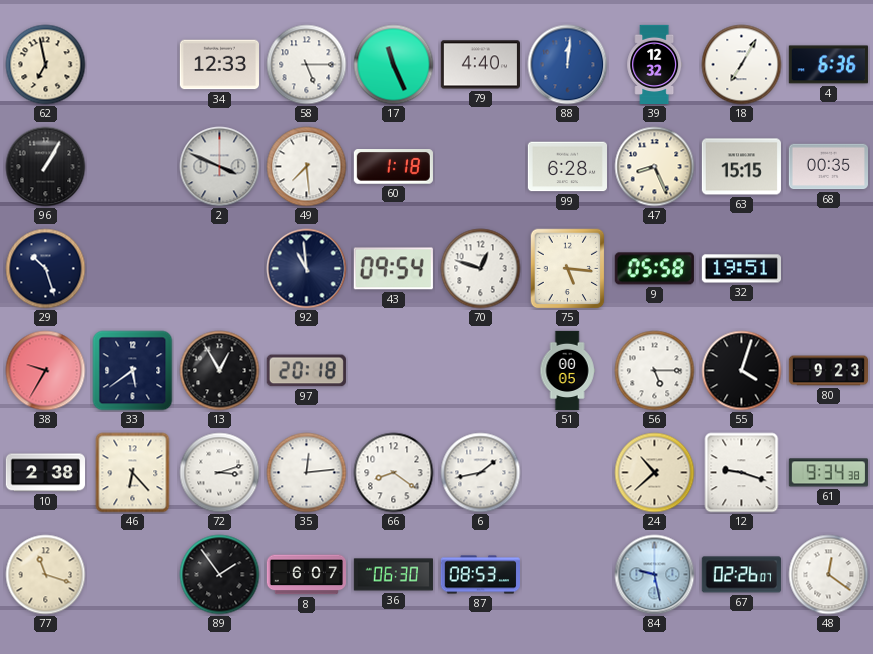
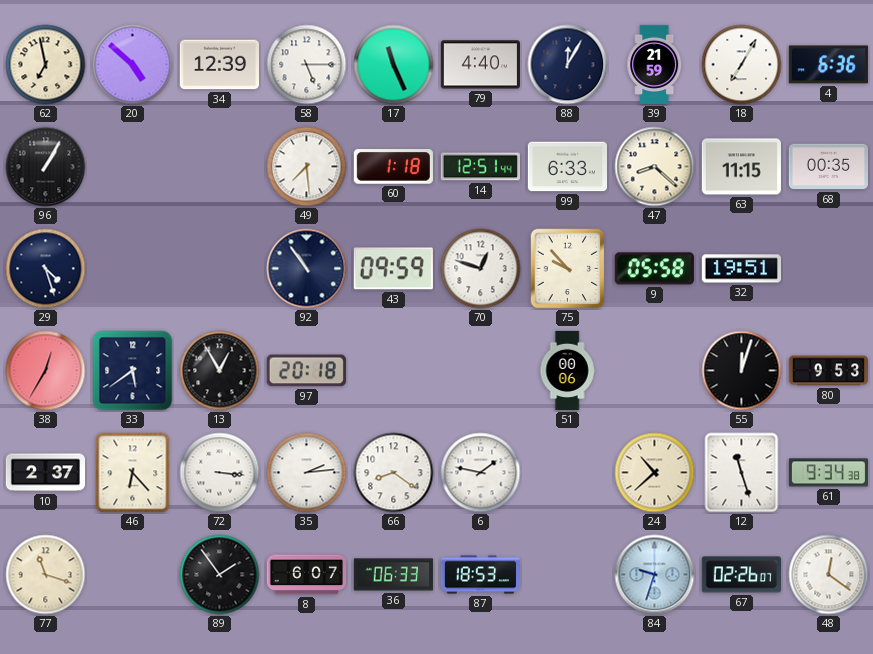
20: none -> 4:52
34: 12:33 -> 12:39
88: 12:01 -> 12:05
88 dial: blue -> navy
39: 12:32 -> 21:59
2: 3:49 -> none
14: none -> 12:51
99: 6:28 -> 6:33
47: 8:26 -> 8:22
63: 15:15 -> 11:15
29: 10:27 -> 4:27
92: 10:59 -> 10:54
43: 09:54 -> 09:59
75: 5:16 -> 9:53
38: 9:35 -> 12:35
51: 00:05 -> 00:06
56: 5:15 -> none
55: 4:03 -> 12:03
80: 9:23 -> 9:53
10: 2:38 -> 2:37
72: 3:12 -> 3:16
35: 12:14 -> 2:14
6: 1:43 -> 1:47
12: 9:18 -> 11:27
36: 06:30 -> 06:33
87: 08:53 -> 18:53
84: 9:28 -> 9:33
